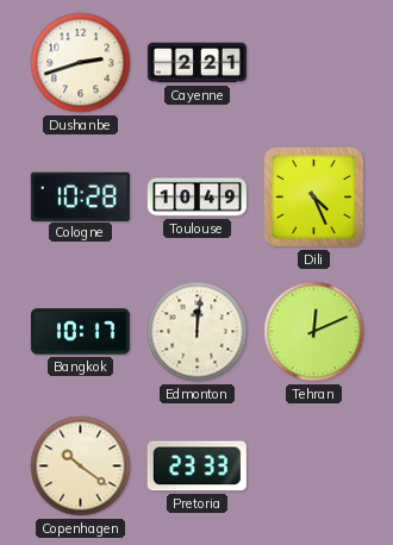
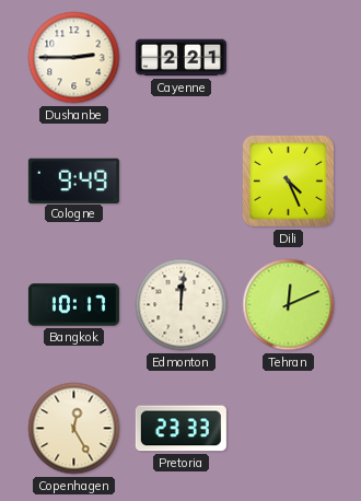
Dushanbe: 2:42 -> 2:45
Cologne: 10:28 -> 9:49
Toulouse: 10:49 -> none
Copenhagen: 10:21 -> 12:25
